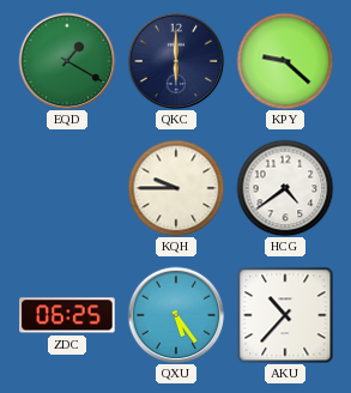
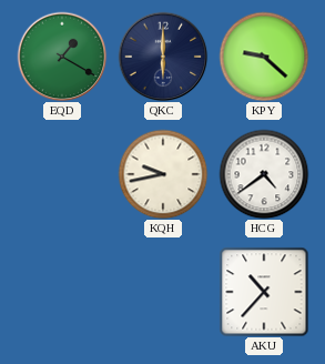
KQH: 9:45 -> 9:43
ZDC: 06:25 -> none
QXU: 5:24 -> none
